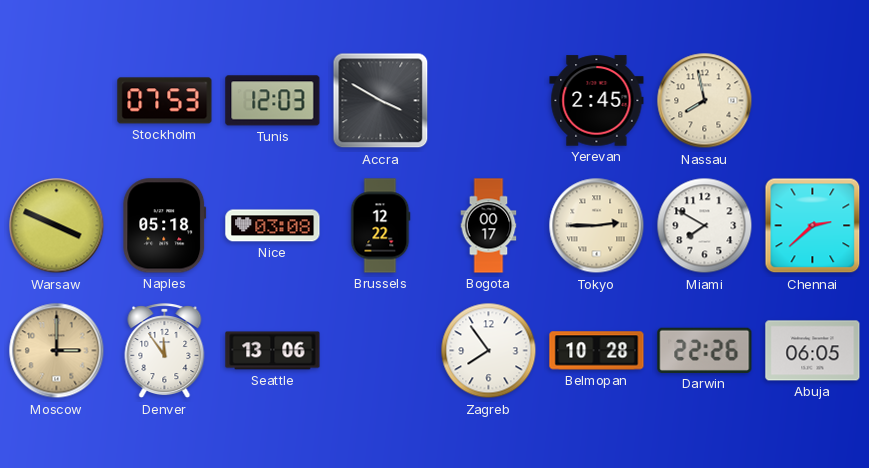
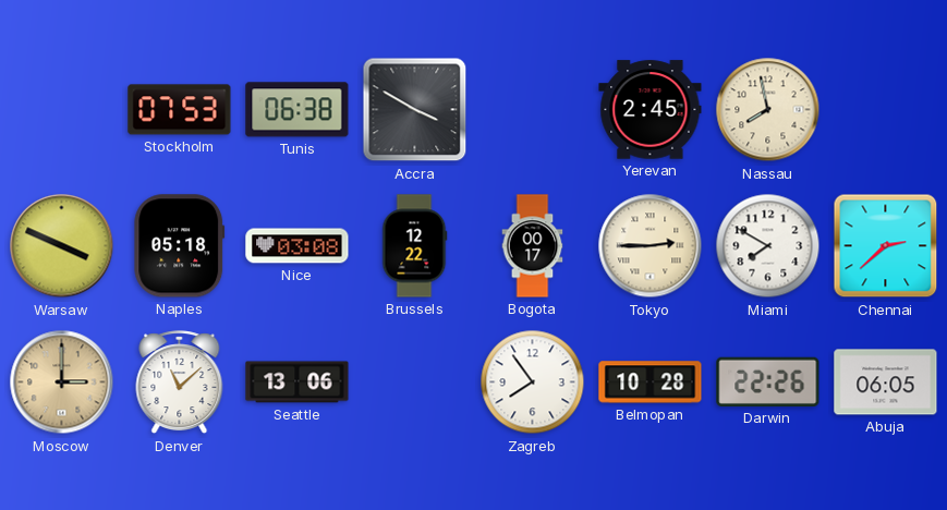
Tunis: 12:03 -> 06:38
Denver: 11:54 -> 11:08
